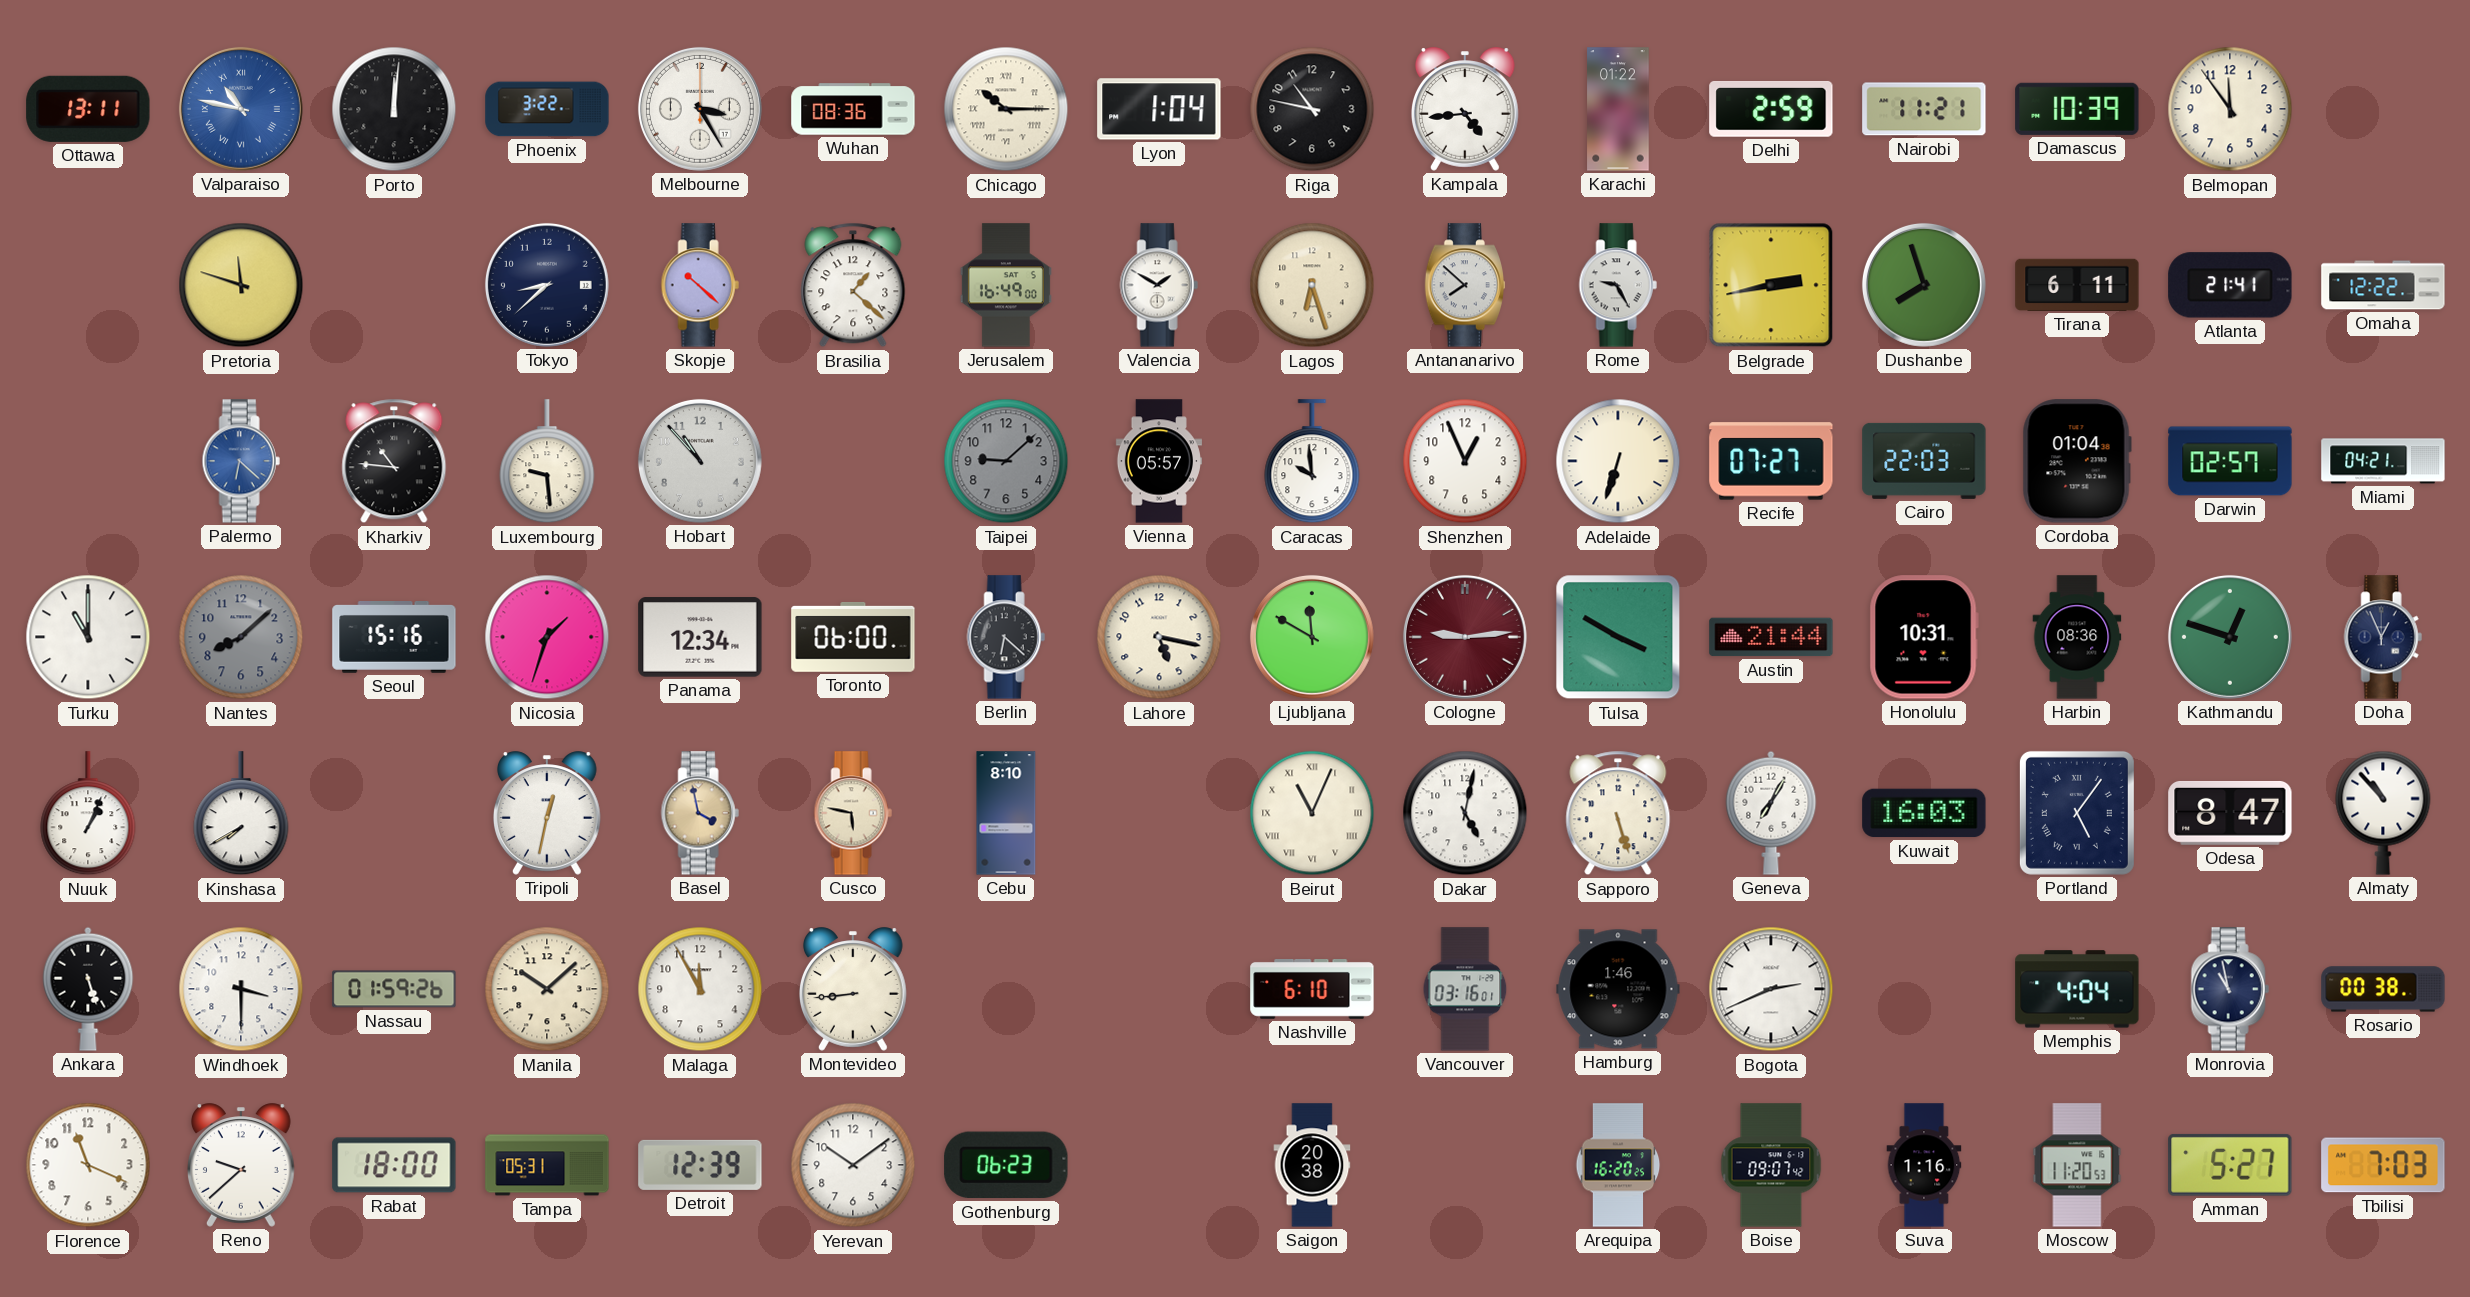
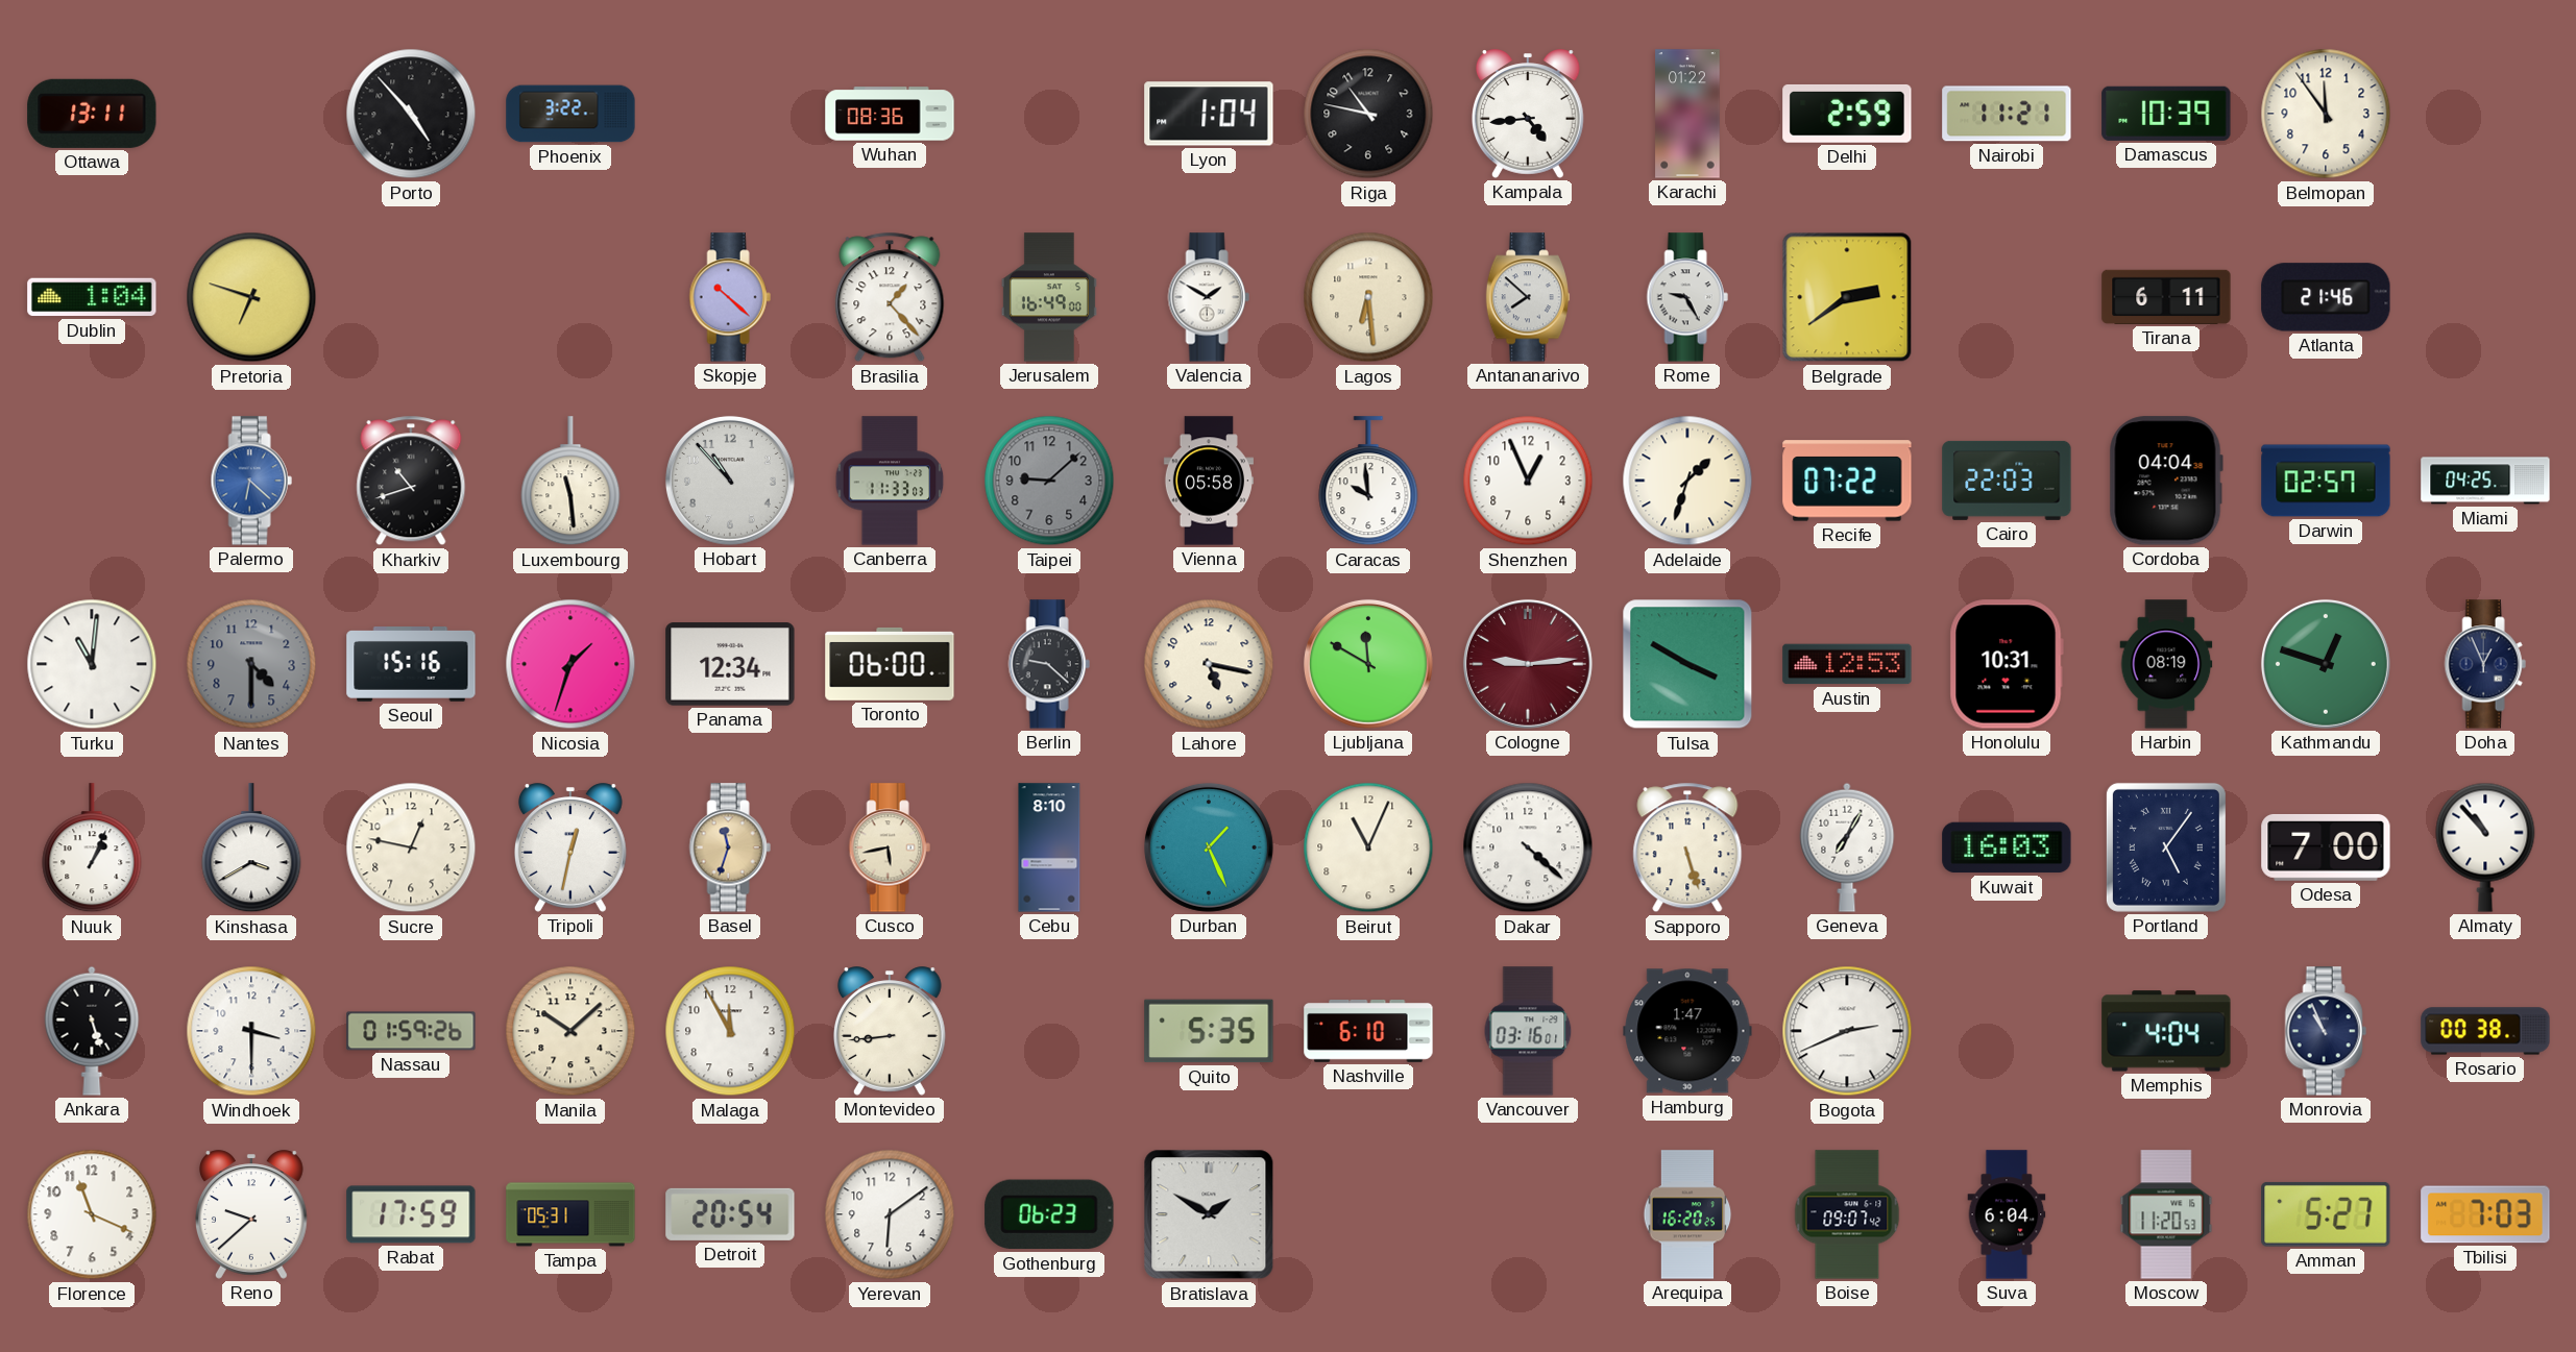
Valparaiso: 10:47 -> none
Porto: 12:01 -> 4:53
Melbourne: 3:25 -> none
Chicago: 10:15 -> none
Dublin: none -> 1:04
Pretoria: 11:48 -> 6:48
Tokyo: 8:38 -> none
Brasilia: 1:22 -> 1:23
Lagos: 6:27 -> 6:29
Belgrade: 2:43 -> 2:39
Dushanbe: 7:57 -> none
Atlanta: 21:41 -> 21:46
Omaha: 12:22 -> none
Kharkiv: 10:46 -> 10:42
Luxembourg: 9:29 -> 11:29
Canberra: none -> 11:33
Vienna: 05:57 -> 05:58
Adelaide: 6:33 -> 1:33
Recife: 07:27 -> 07:22
Cordoba: 01:04 -> 04:04
Miami: 04:21 -> 04:25
Turku: 11:00 -> 11:01
Nantes: 8:08 -> 4:30
Berlin: 6:22 -> 9:22
Austin: 21:44 -> 12:53
Harbin: 08:36 -> 08:19
Kinshasa: 7:40 -> 3:40
Sucre: none -> 12:47
Basel: 3:58 -> 11:33
Cusco: 5:47 -> 5:43
Durban: none -> 1:26
Beirut numerals: Roman -> Arabic
Dakar: 5:02 -> 4:22
Odesa: 8:47 -> 7:00
Quito: none -> 5:35
Hamburg: 1:46 -> 1:47
Monrovia: 10:58 -> 10:56
Rabat: 18:00 -> 17:59
Detroit: 12:39 -> 20:54
Yerevan: 10:09 -> 6:09
Bratislava: none -> 1:50
Saigon: 20:38 -> none
Suva: 1:16 -> 6:04
